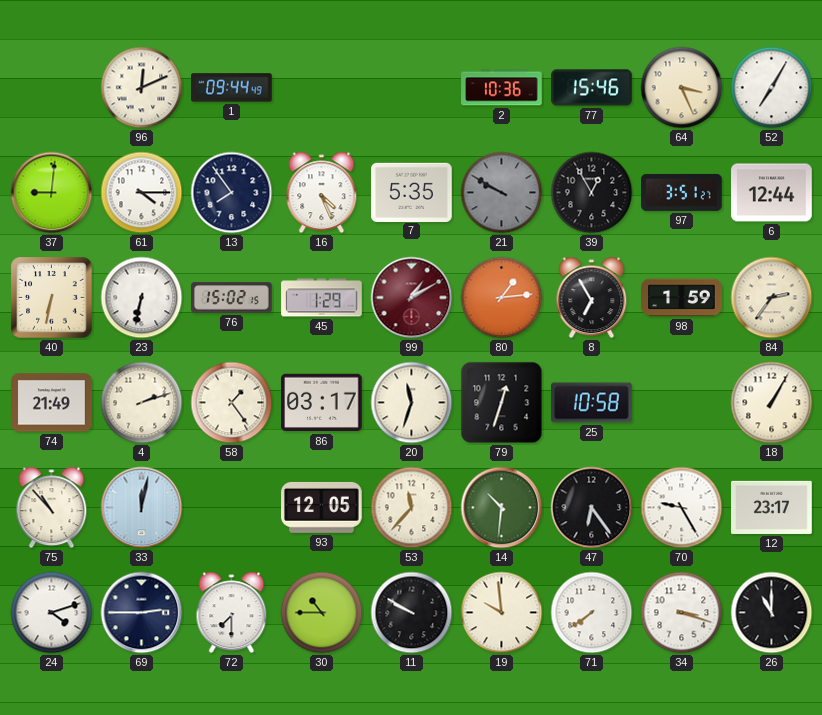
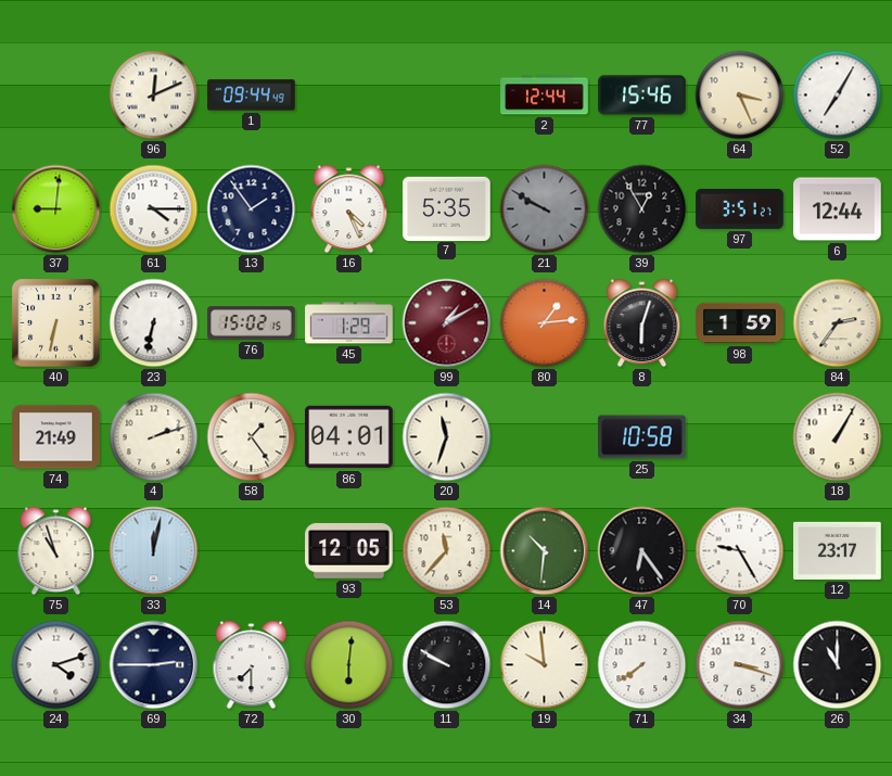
2: 10:36 -> 12:44
13: 7:54 -> 1:54
8: 6:55 -> 6:03
86: 03:17 -> 04:01
79: 12:33 -> none
75: 10:53 -> 10:57
30: 10:45 -> 6:01
